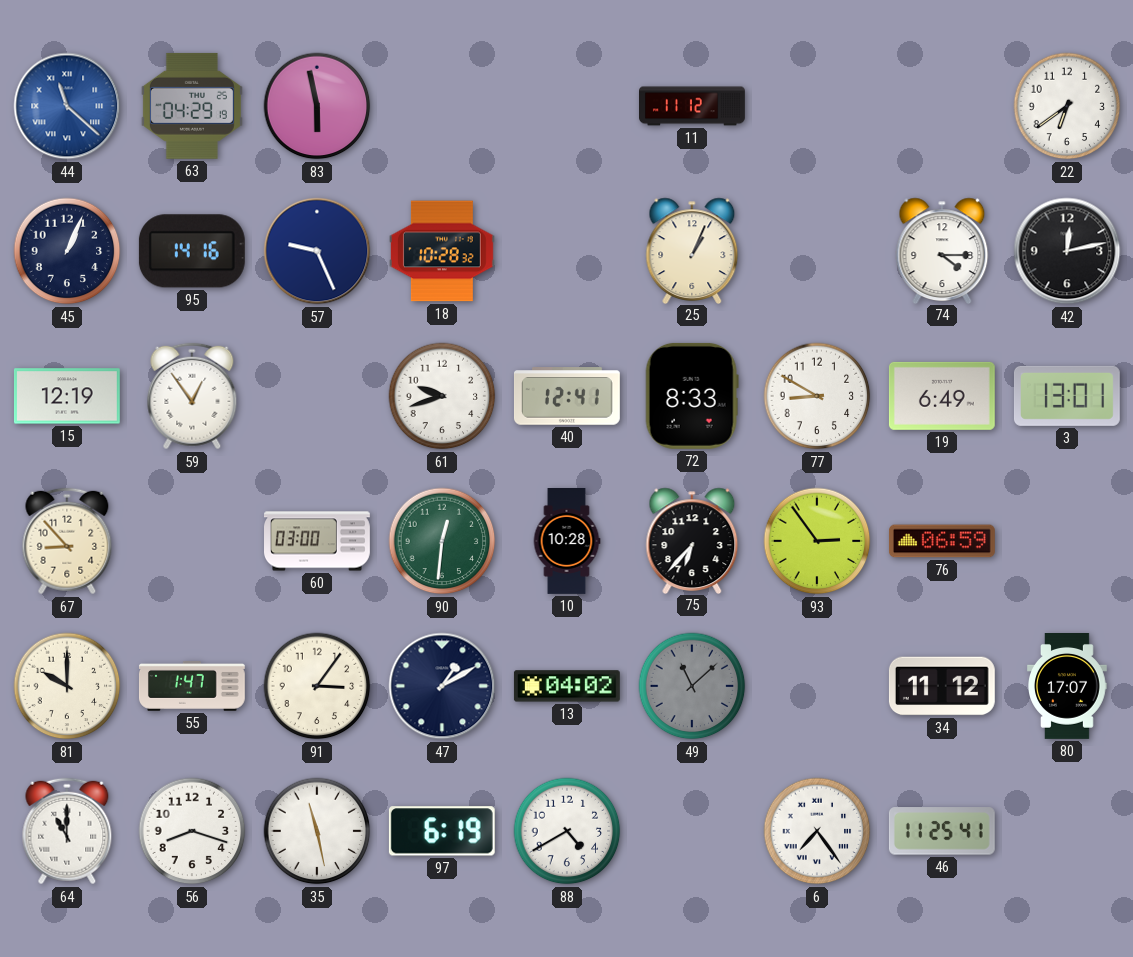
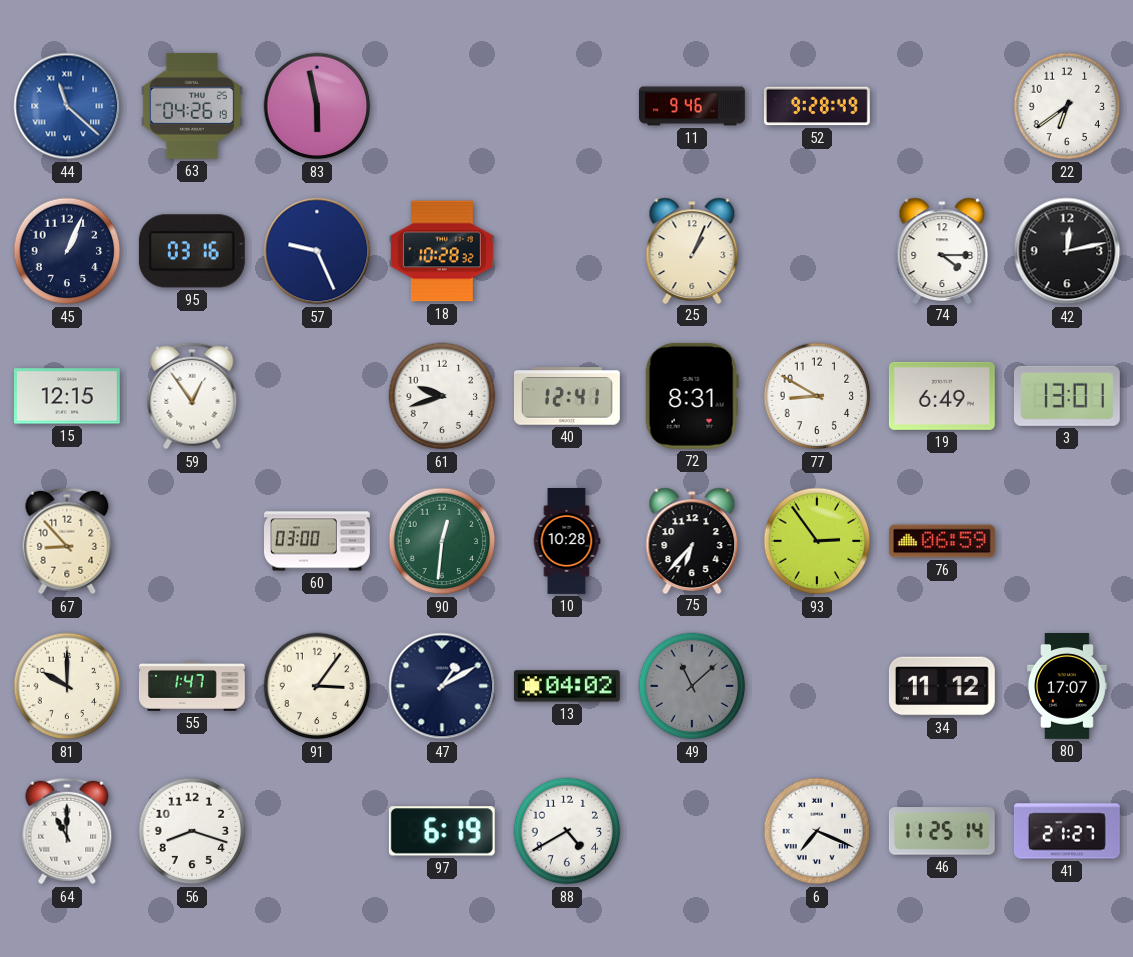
63: 04:29 -> 04:26
11: 11:12 -> 9:46
52: none -> 9:28
95: 14:16 -> 03:16
15: 12:19 -> 12:15
72: 8:33 -> 8:31
35: 11:28 -> none
6: 7:24 -> 7:19
46: 11:25:41 -> 11:25:14
41: none -> 21:27
